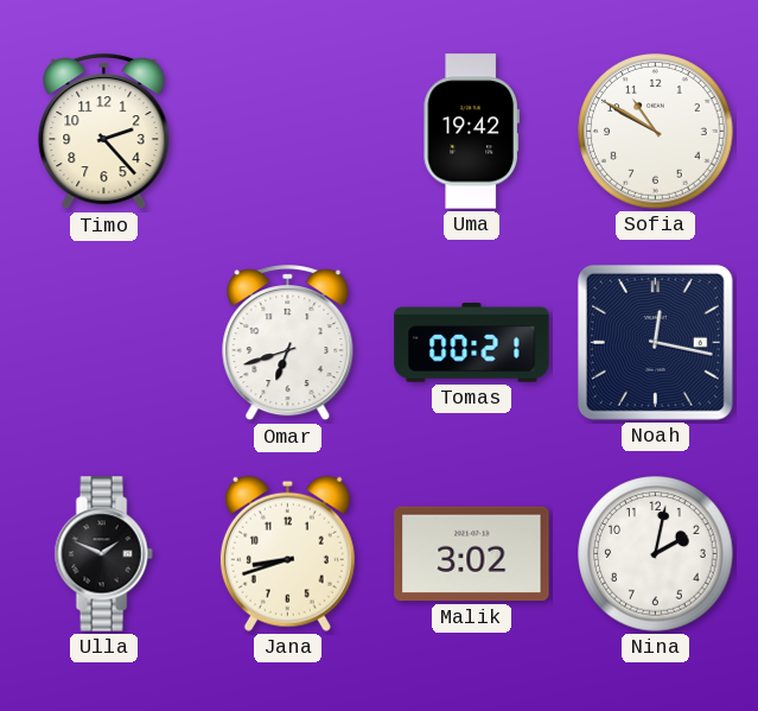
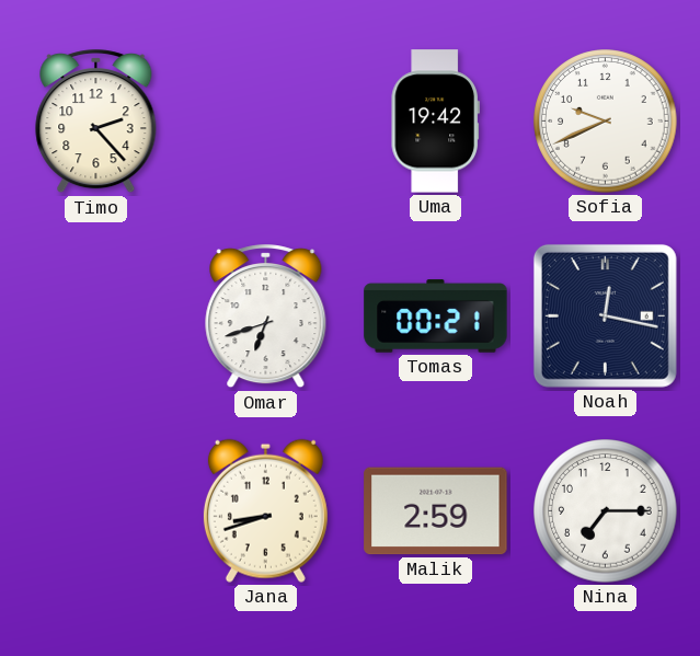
Sofia: 10:50 -> 9:41
Ulla: 1:49 -> none
Malik: 3:02 -> 2:59
Nina: 2:02 -> 7:15
